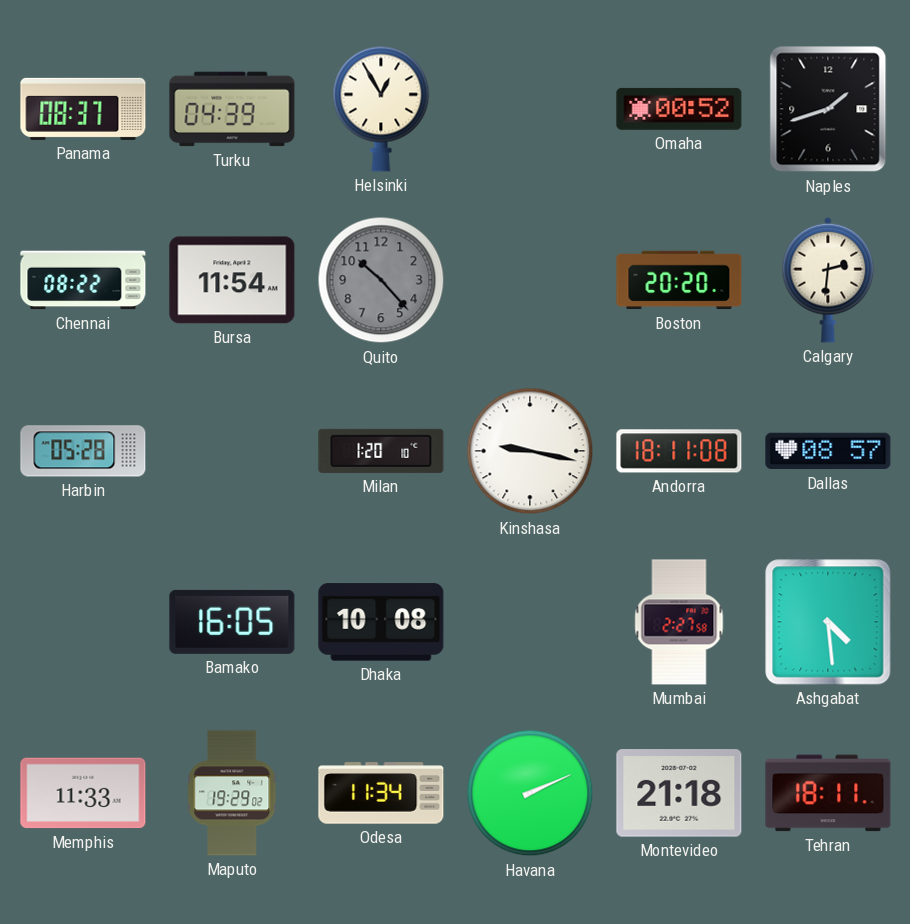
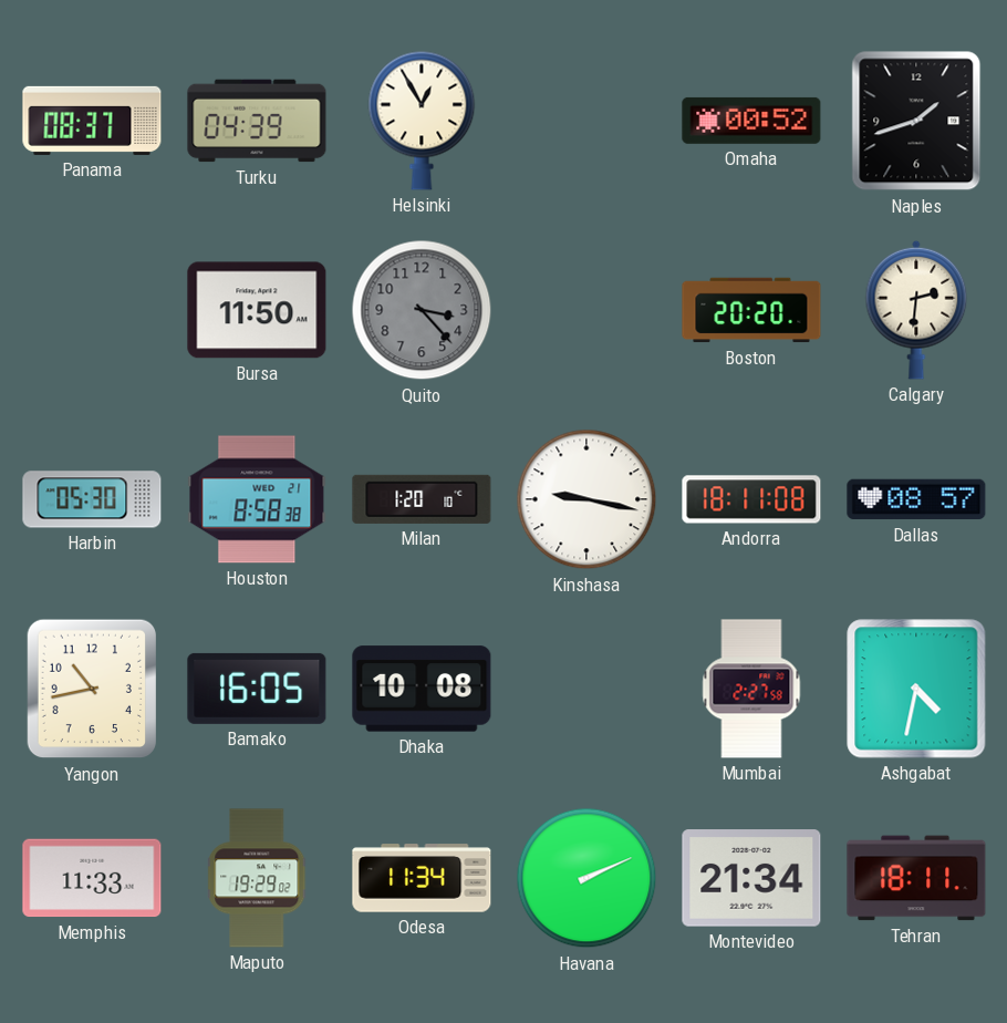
Chennai: 08:22 -> none
Bursa: 11:54 -> 11:50
Quito: 10:23 -> 3:23
Harbin: 05:28 -> 05:30
Houston: none -> 8:58
Yangon: none -> 10:43
Ashgabat: 4:29 -> 4:32
Montevideo: 21:18 -> 21:34
